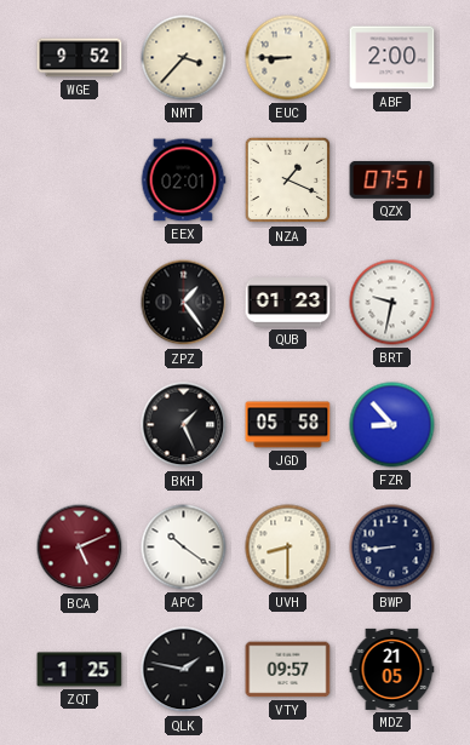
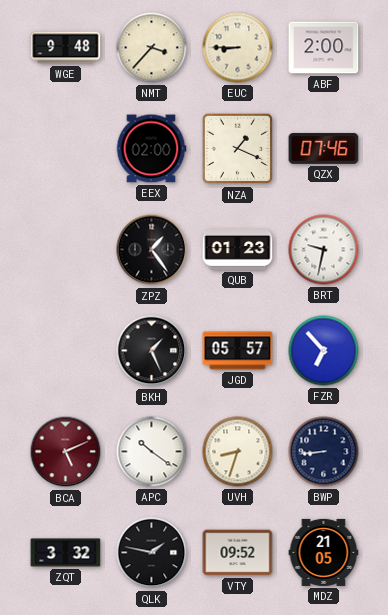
WGE: 9:52 -> 9:48
EEX: 02:01 -> 02:00
QZX: 07:51 -> 07:46
JGD: 05:58 -> 05:57
FZR: 8:53 -> 6:53
UVH: 8:30 -> 8:33
ZQT: 1:25 -> 3:32
VTY: 09:57 -> 09:52
